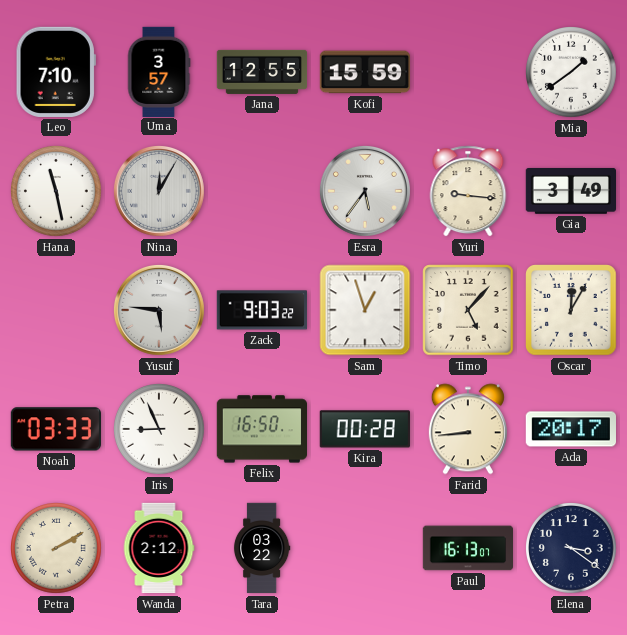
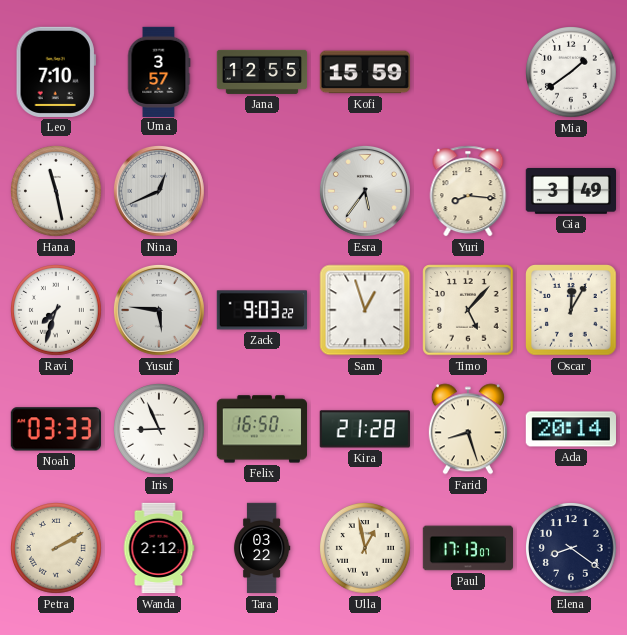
Nina: 12:05 -> 12:41
Yuri: 9:16 -> 8:16
Ravi: none -> 7:33
Kira: 00:28 -> 21:28
Farid: 8:44 -> 8:27
Ada: 20:17 -> 20:14
Ulla: none -> 12:58
Paul: 16:13 -> 17:13
Elena: 3:21 -> 8:21
